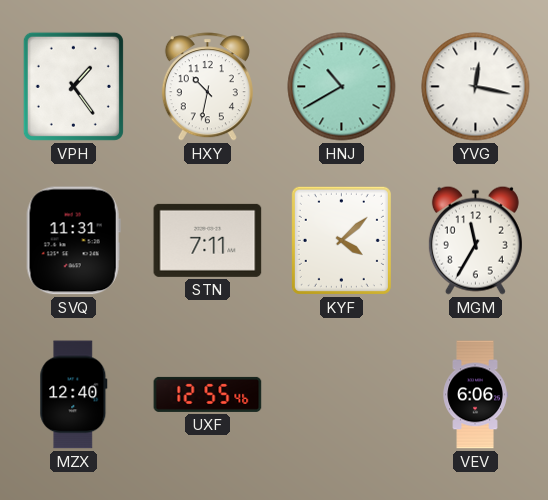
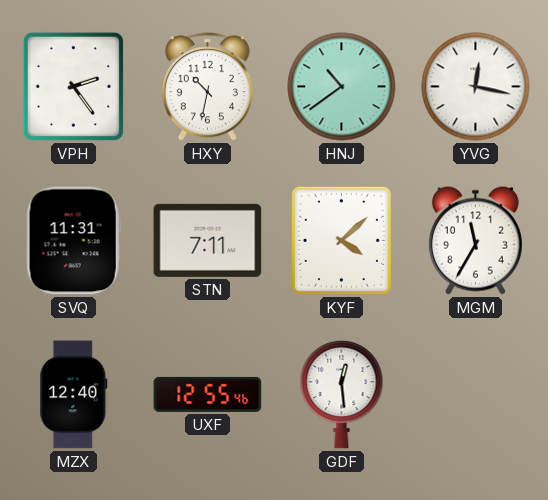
VPH: 1:24 -> 2:24
HNJ: 10:40 -> 10:39
GDF: none -> 12:29
VEV: 6:06 -> none
